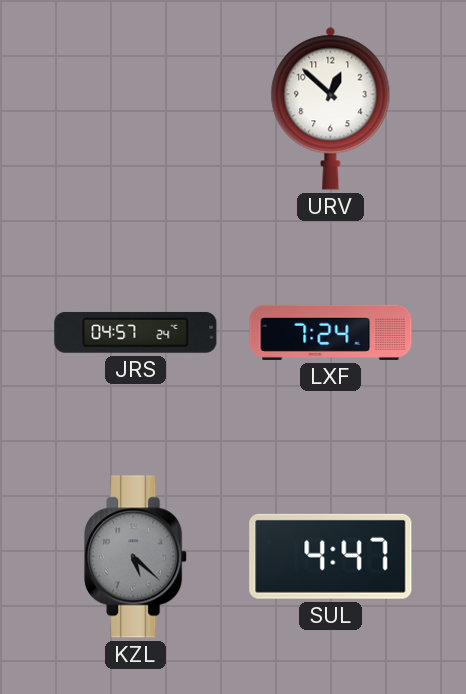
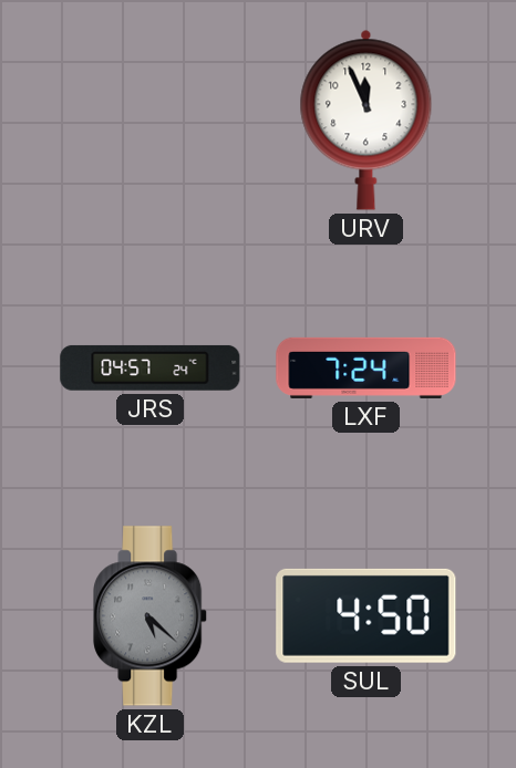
URV: 12:52 -> 11:56
SUL: 4:47 -> 4:50
